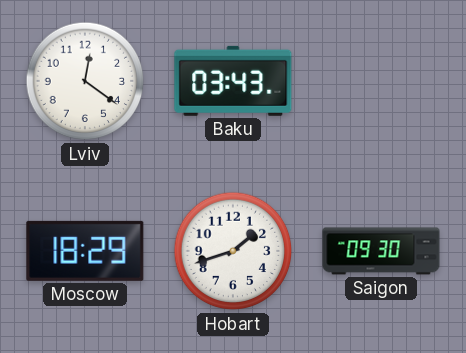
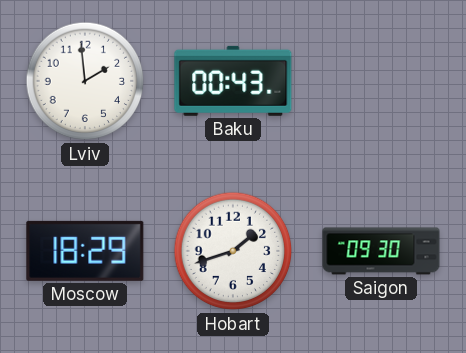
Lviv: 12:21 -> 1:59
Baku: 03:43 -> 00:43
